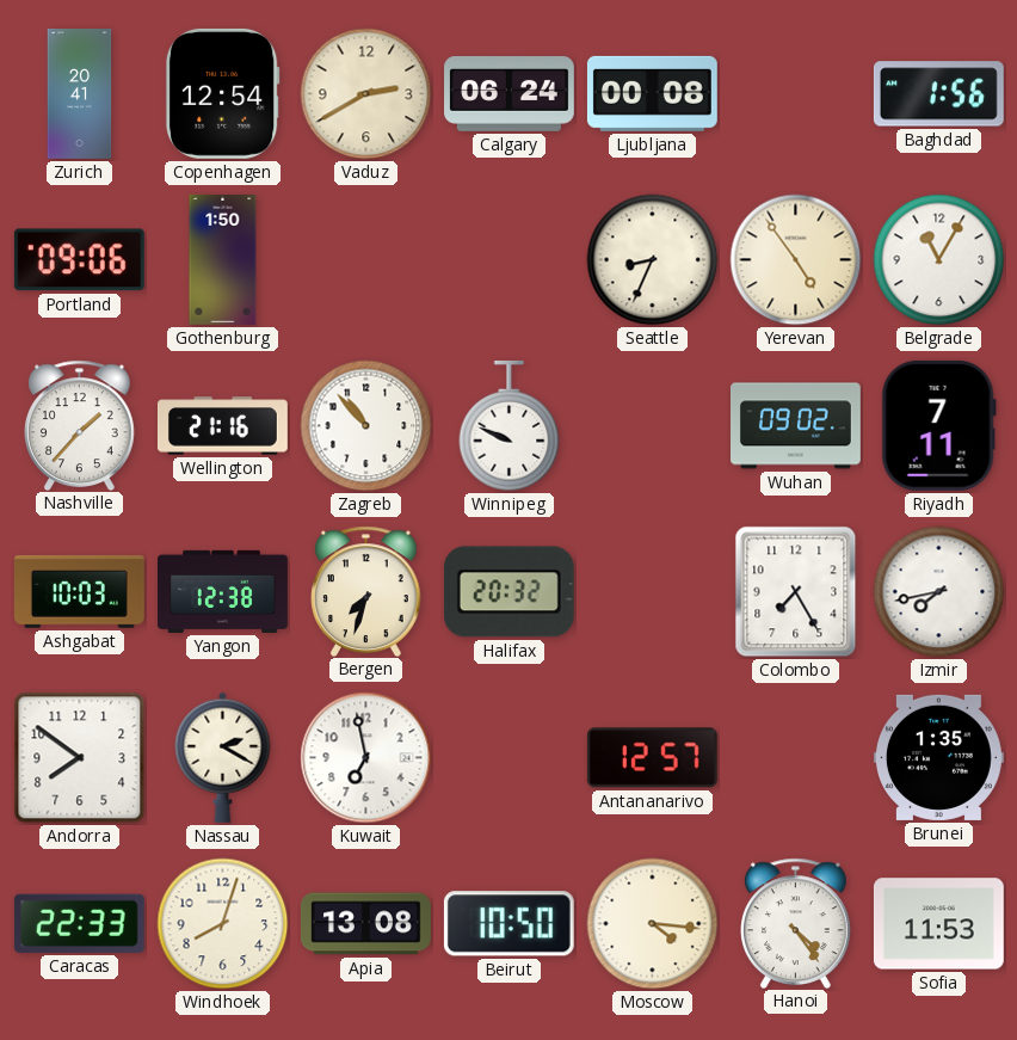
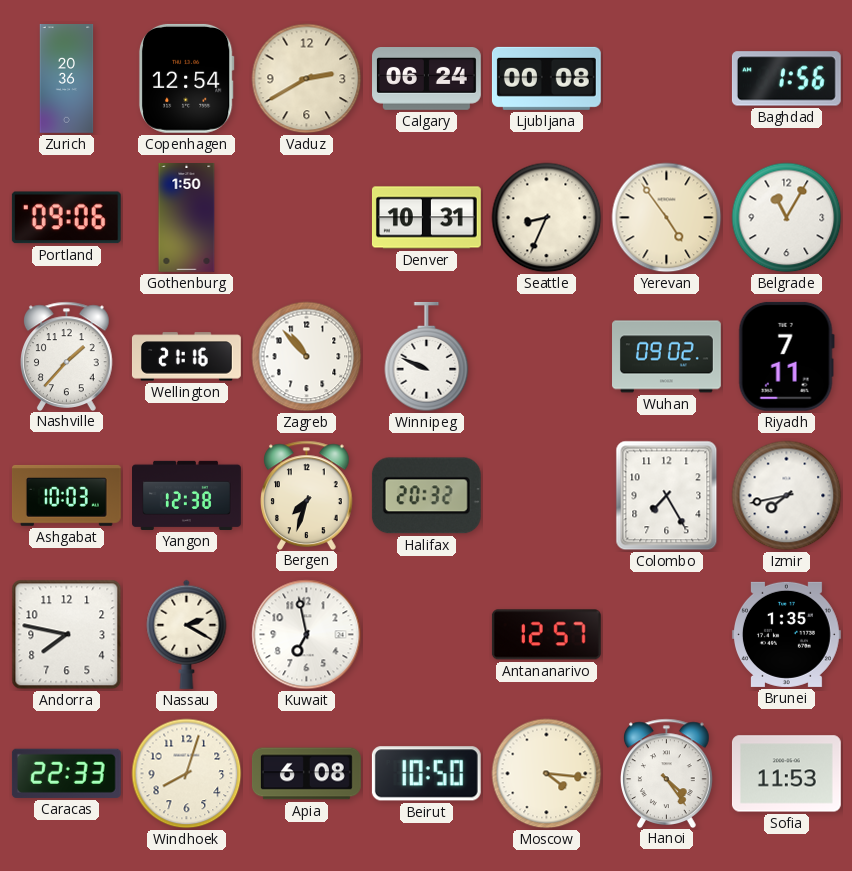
Zurich: 20:41 -> 20:36
Denver: none -> 10:31
Andorra: 7:51 -> 7:47
Apia: 13:08 -> 6:08
